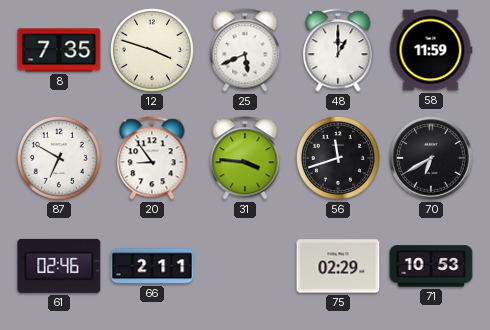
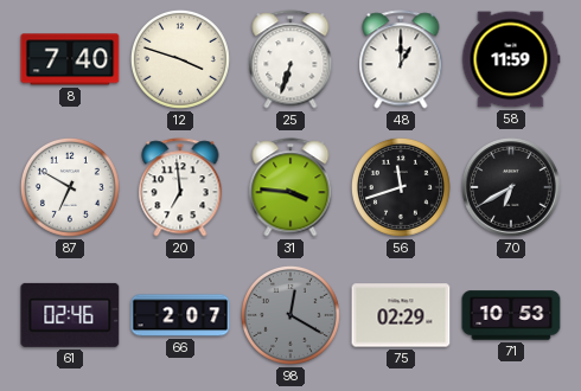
8: 7:35 -> 7:40
25: 5:41 -> 6:33
20: 8:54 -> 6:59
66: 2:11 -> 2:07
98: none -> 12:20
